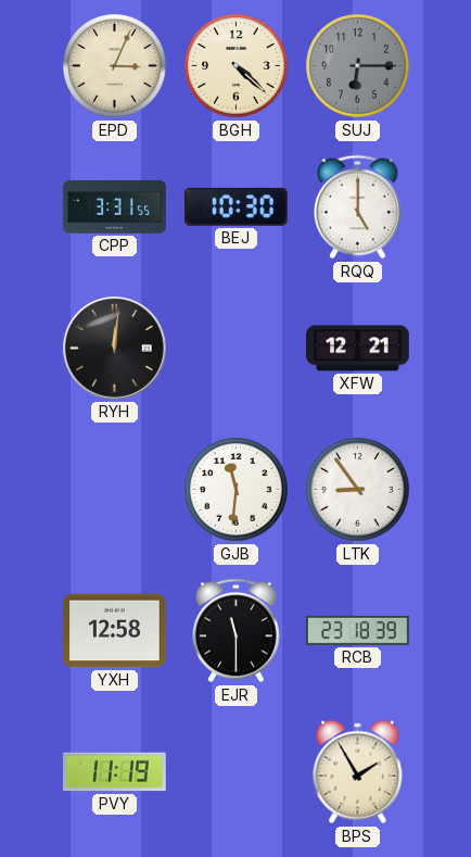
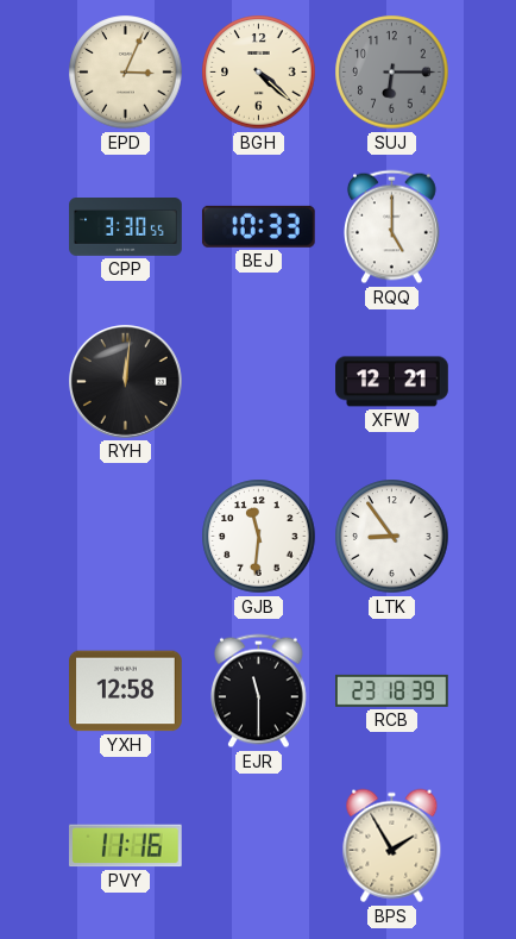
CPP: 3:31 -> 3:30
BEJ: 10:30 -> 10:33
PVY: 11:19 -> 11:16
